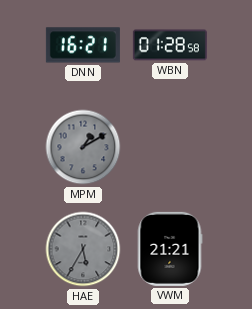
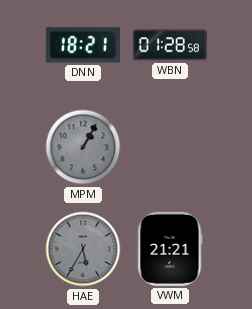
DNN: 16:21 -> 18:21
MPM: 1:10 -> 1:05
